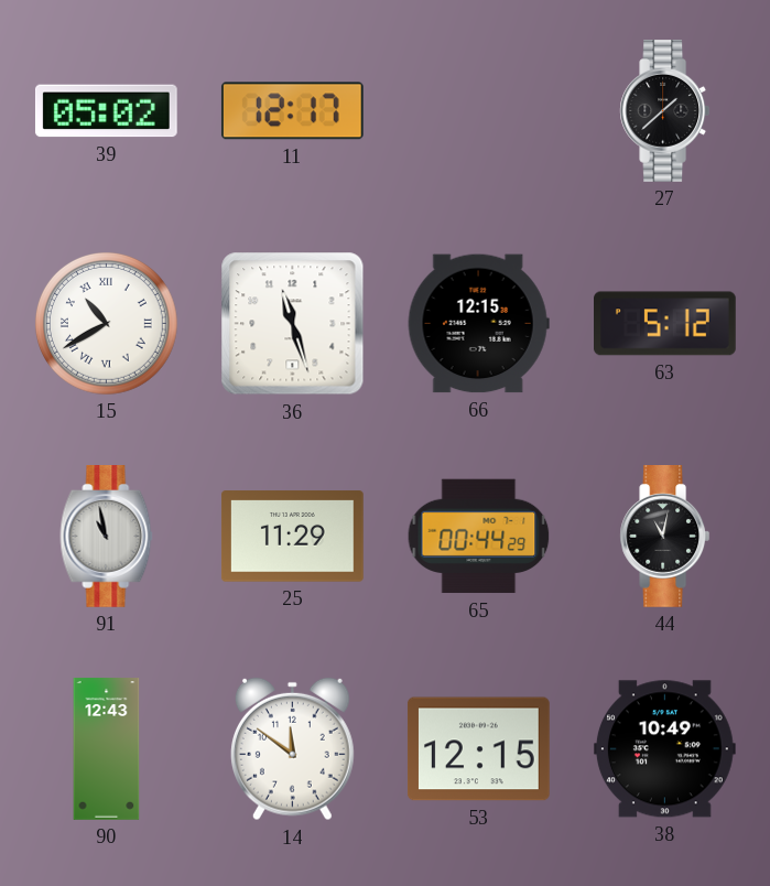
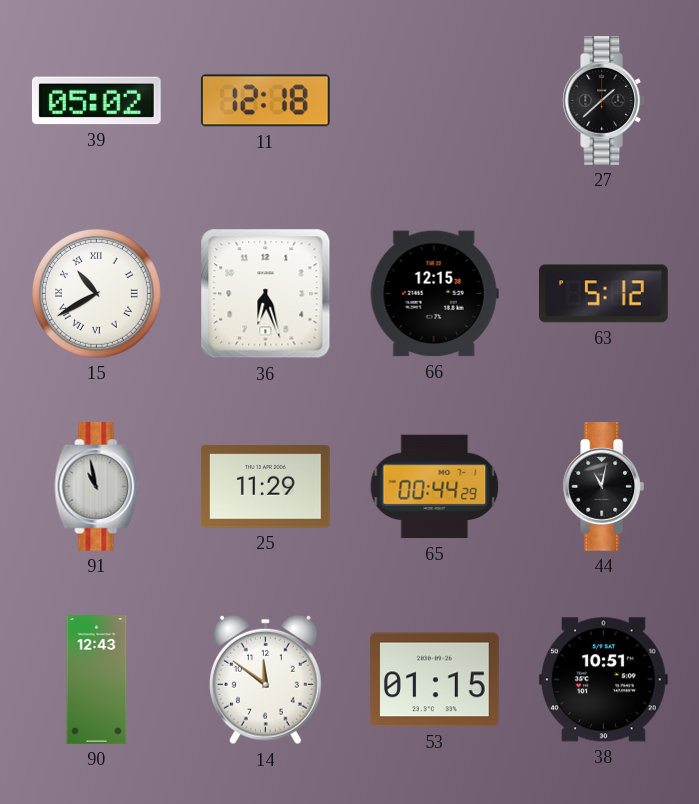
11: 12:17 -> 12:18
36: 11:27 -> 6:27
53: 12:15 -> 01:15
38: 10:49 -> 10:51
